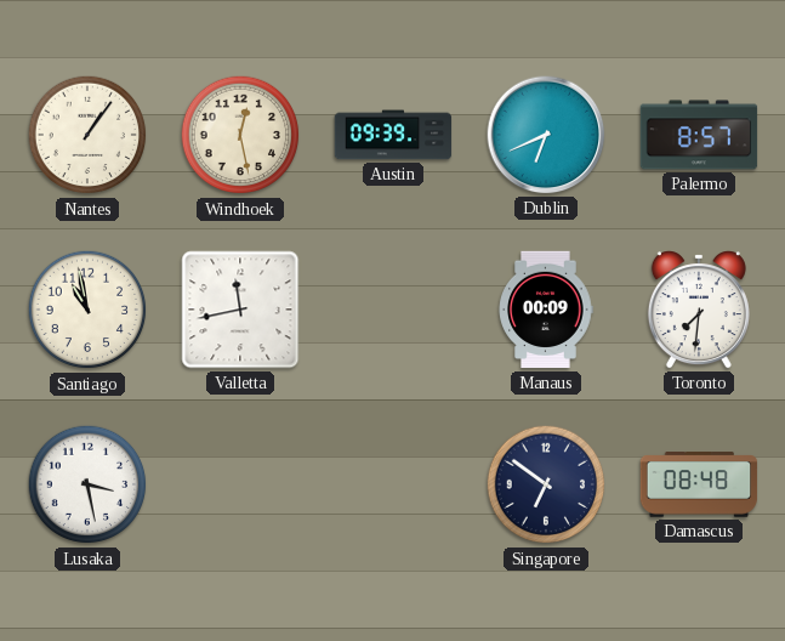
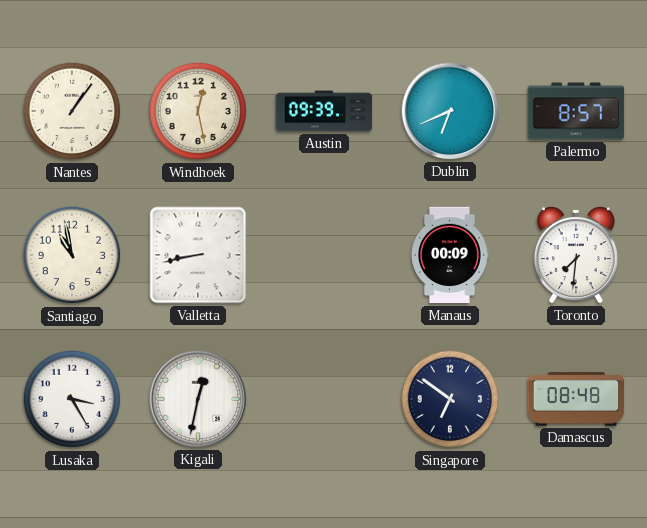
Valletta: 11:43 -> 8:43
Lusaka: 3:28 -> 3:25
Kigali: none -> 12:32
